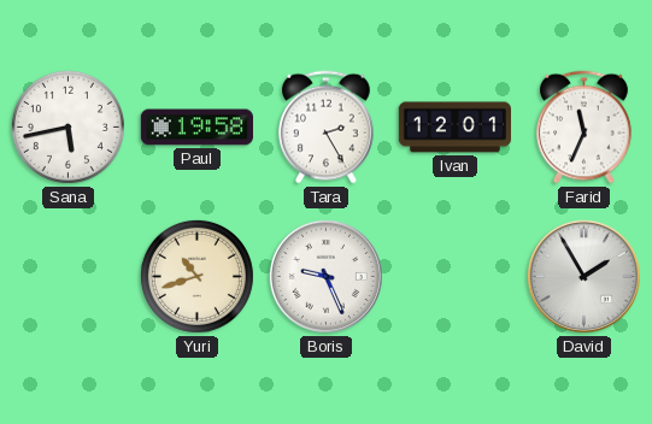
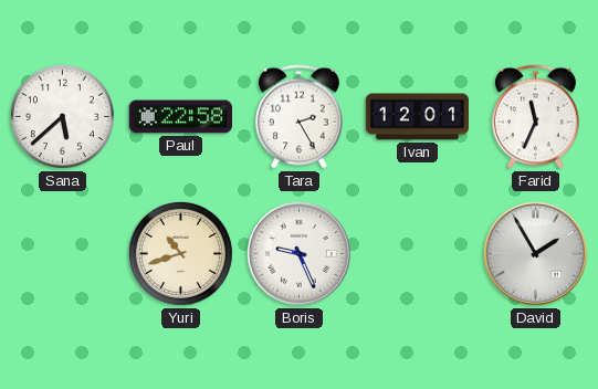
Sana: 5:43 -> 5:38
Paul: 19:58 -> 22:58
